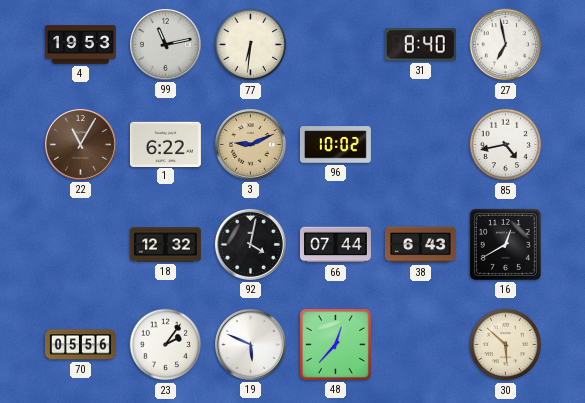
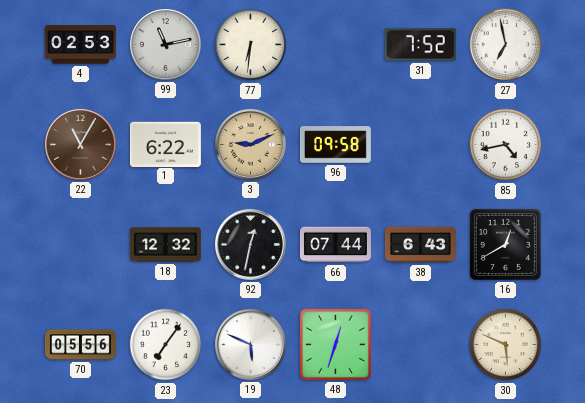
4: 19:53 -> 02:53
31: 8:40 -> 7:52
96: 10:02 -> 09:58
92: 4:02 -> 12:32
23: 2:06 -> 7:06
48: 12:37 -> 12:33
30: 5:52 -> 5:49
